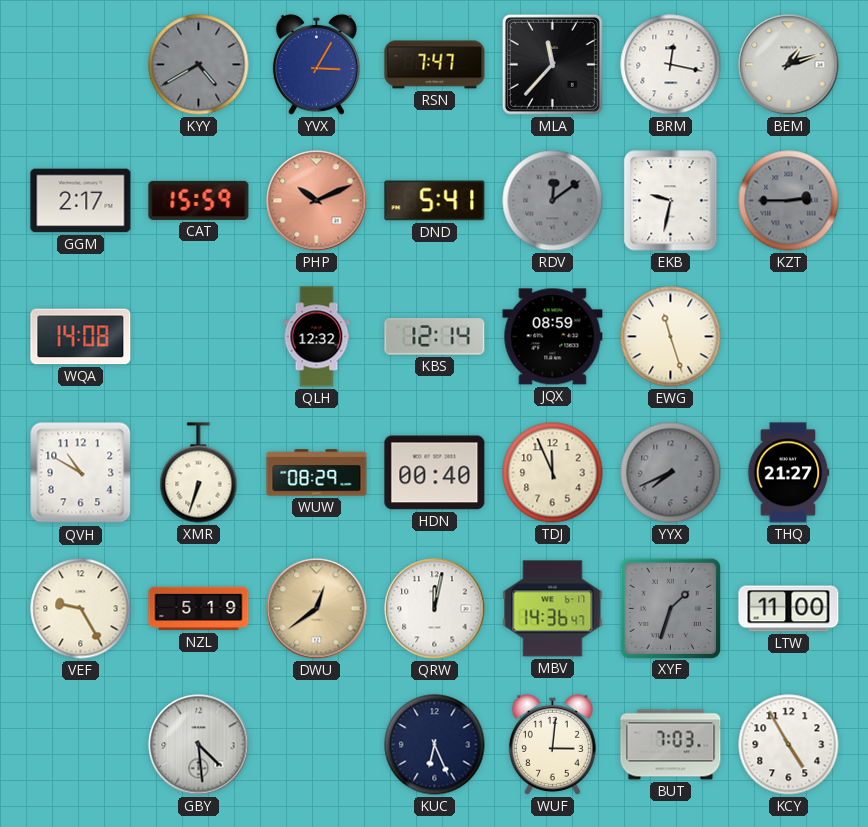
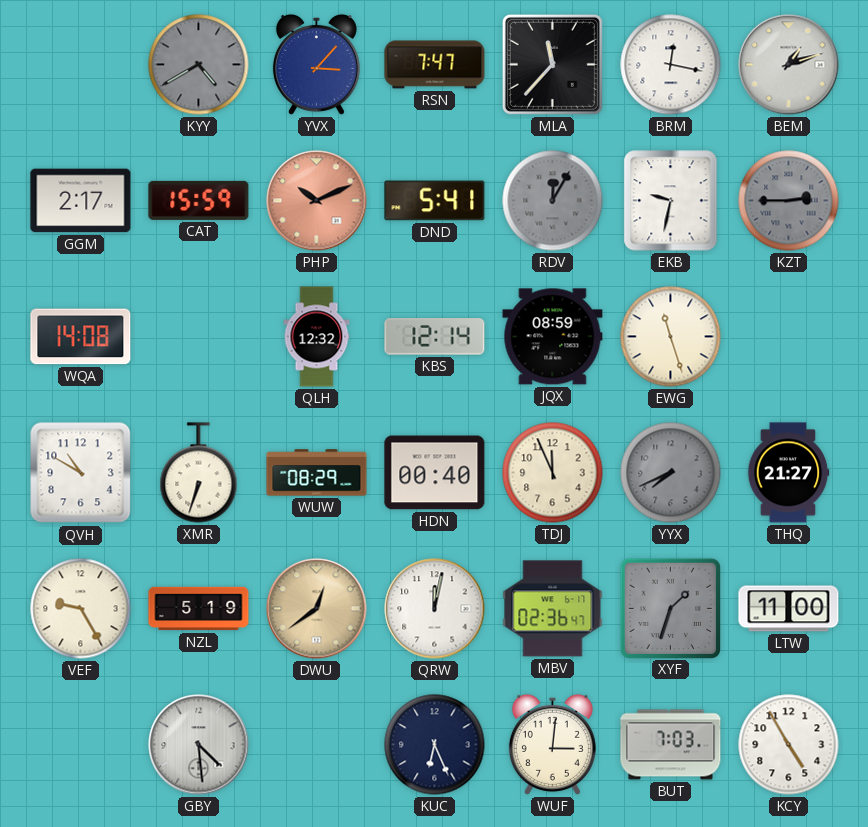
YVX: 3:05 -> 3:07
RDV: 12:09 -> 12:05
MBV: 14:36 -> 02:36
